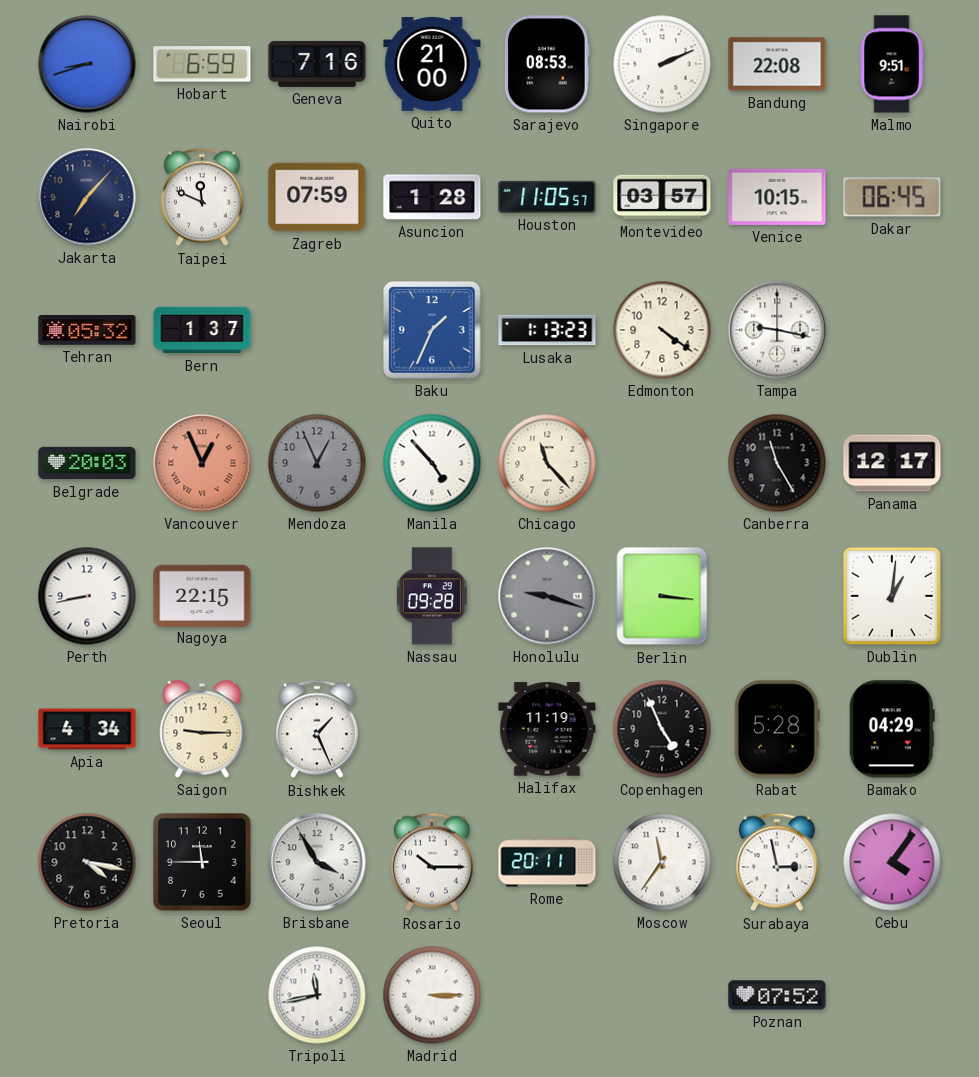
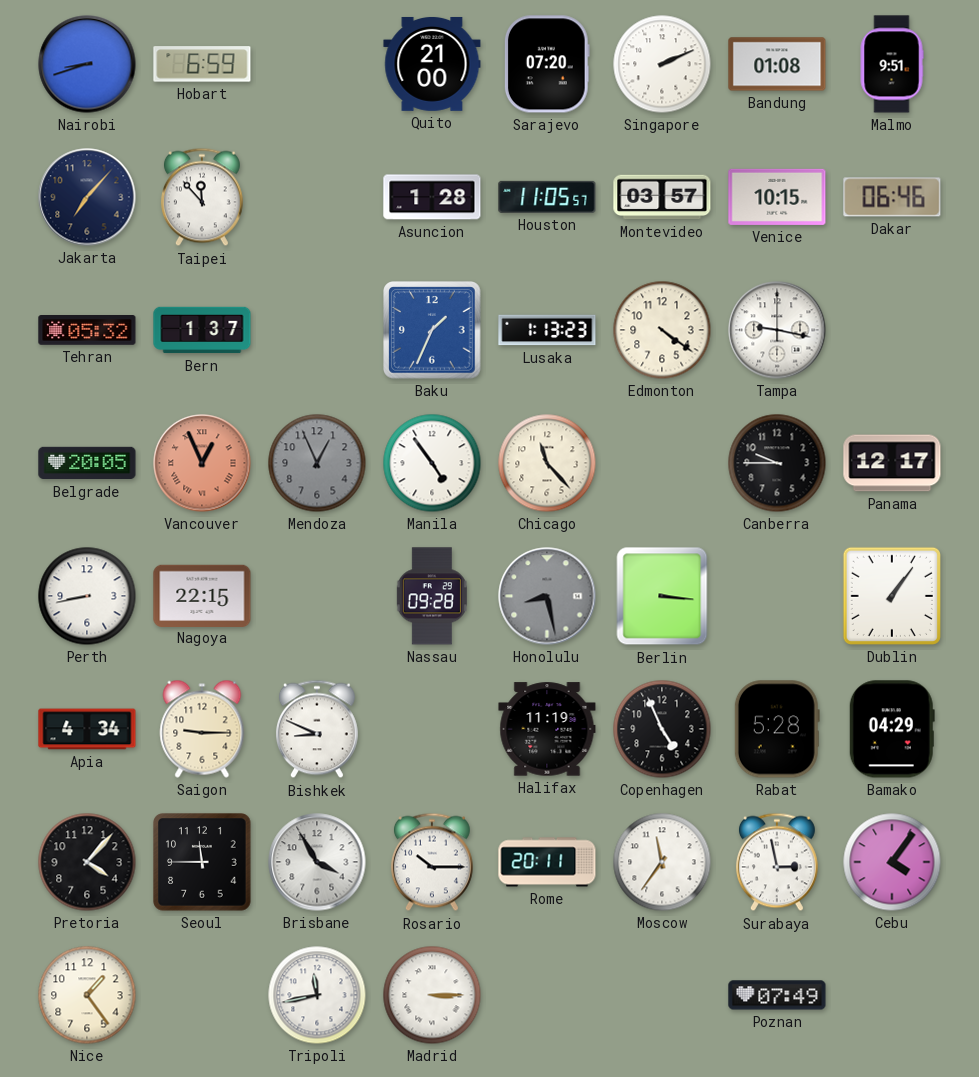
Geneva: 7:16 -> none
Sarajevo: 08:53 -> 07:20
Bandung: 22:08 -> 01:08
Taipei: 11:49 -> 11:53
Zagreb: 07:59 -> none
Dakar: 06:45 -> 06:46
Belgrade: 20:03 -> 20:05
Manila: 4:53 -> 4:54
Canberra: 11:25 -> 9:45
Honolulu: 9:18 -> 8:28
Dublin: 1:01 -> 1:06
Bishkek: 1:26 -> 8:49
Pretoria: 4:17 -> 4:07
Nice: none -> 1:24
Poznan: 07:52 -> 07:49
